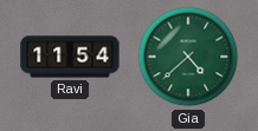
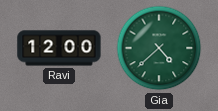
Ravi: 11:54 -> 12:00
